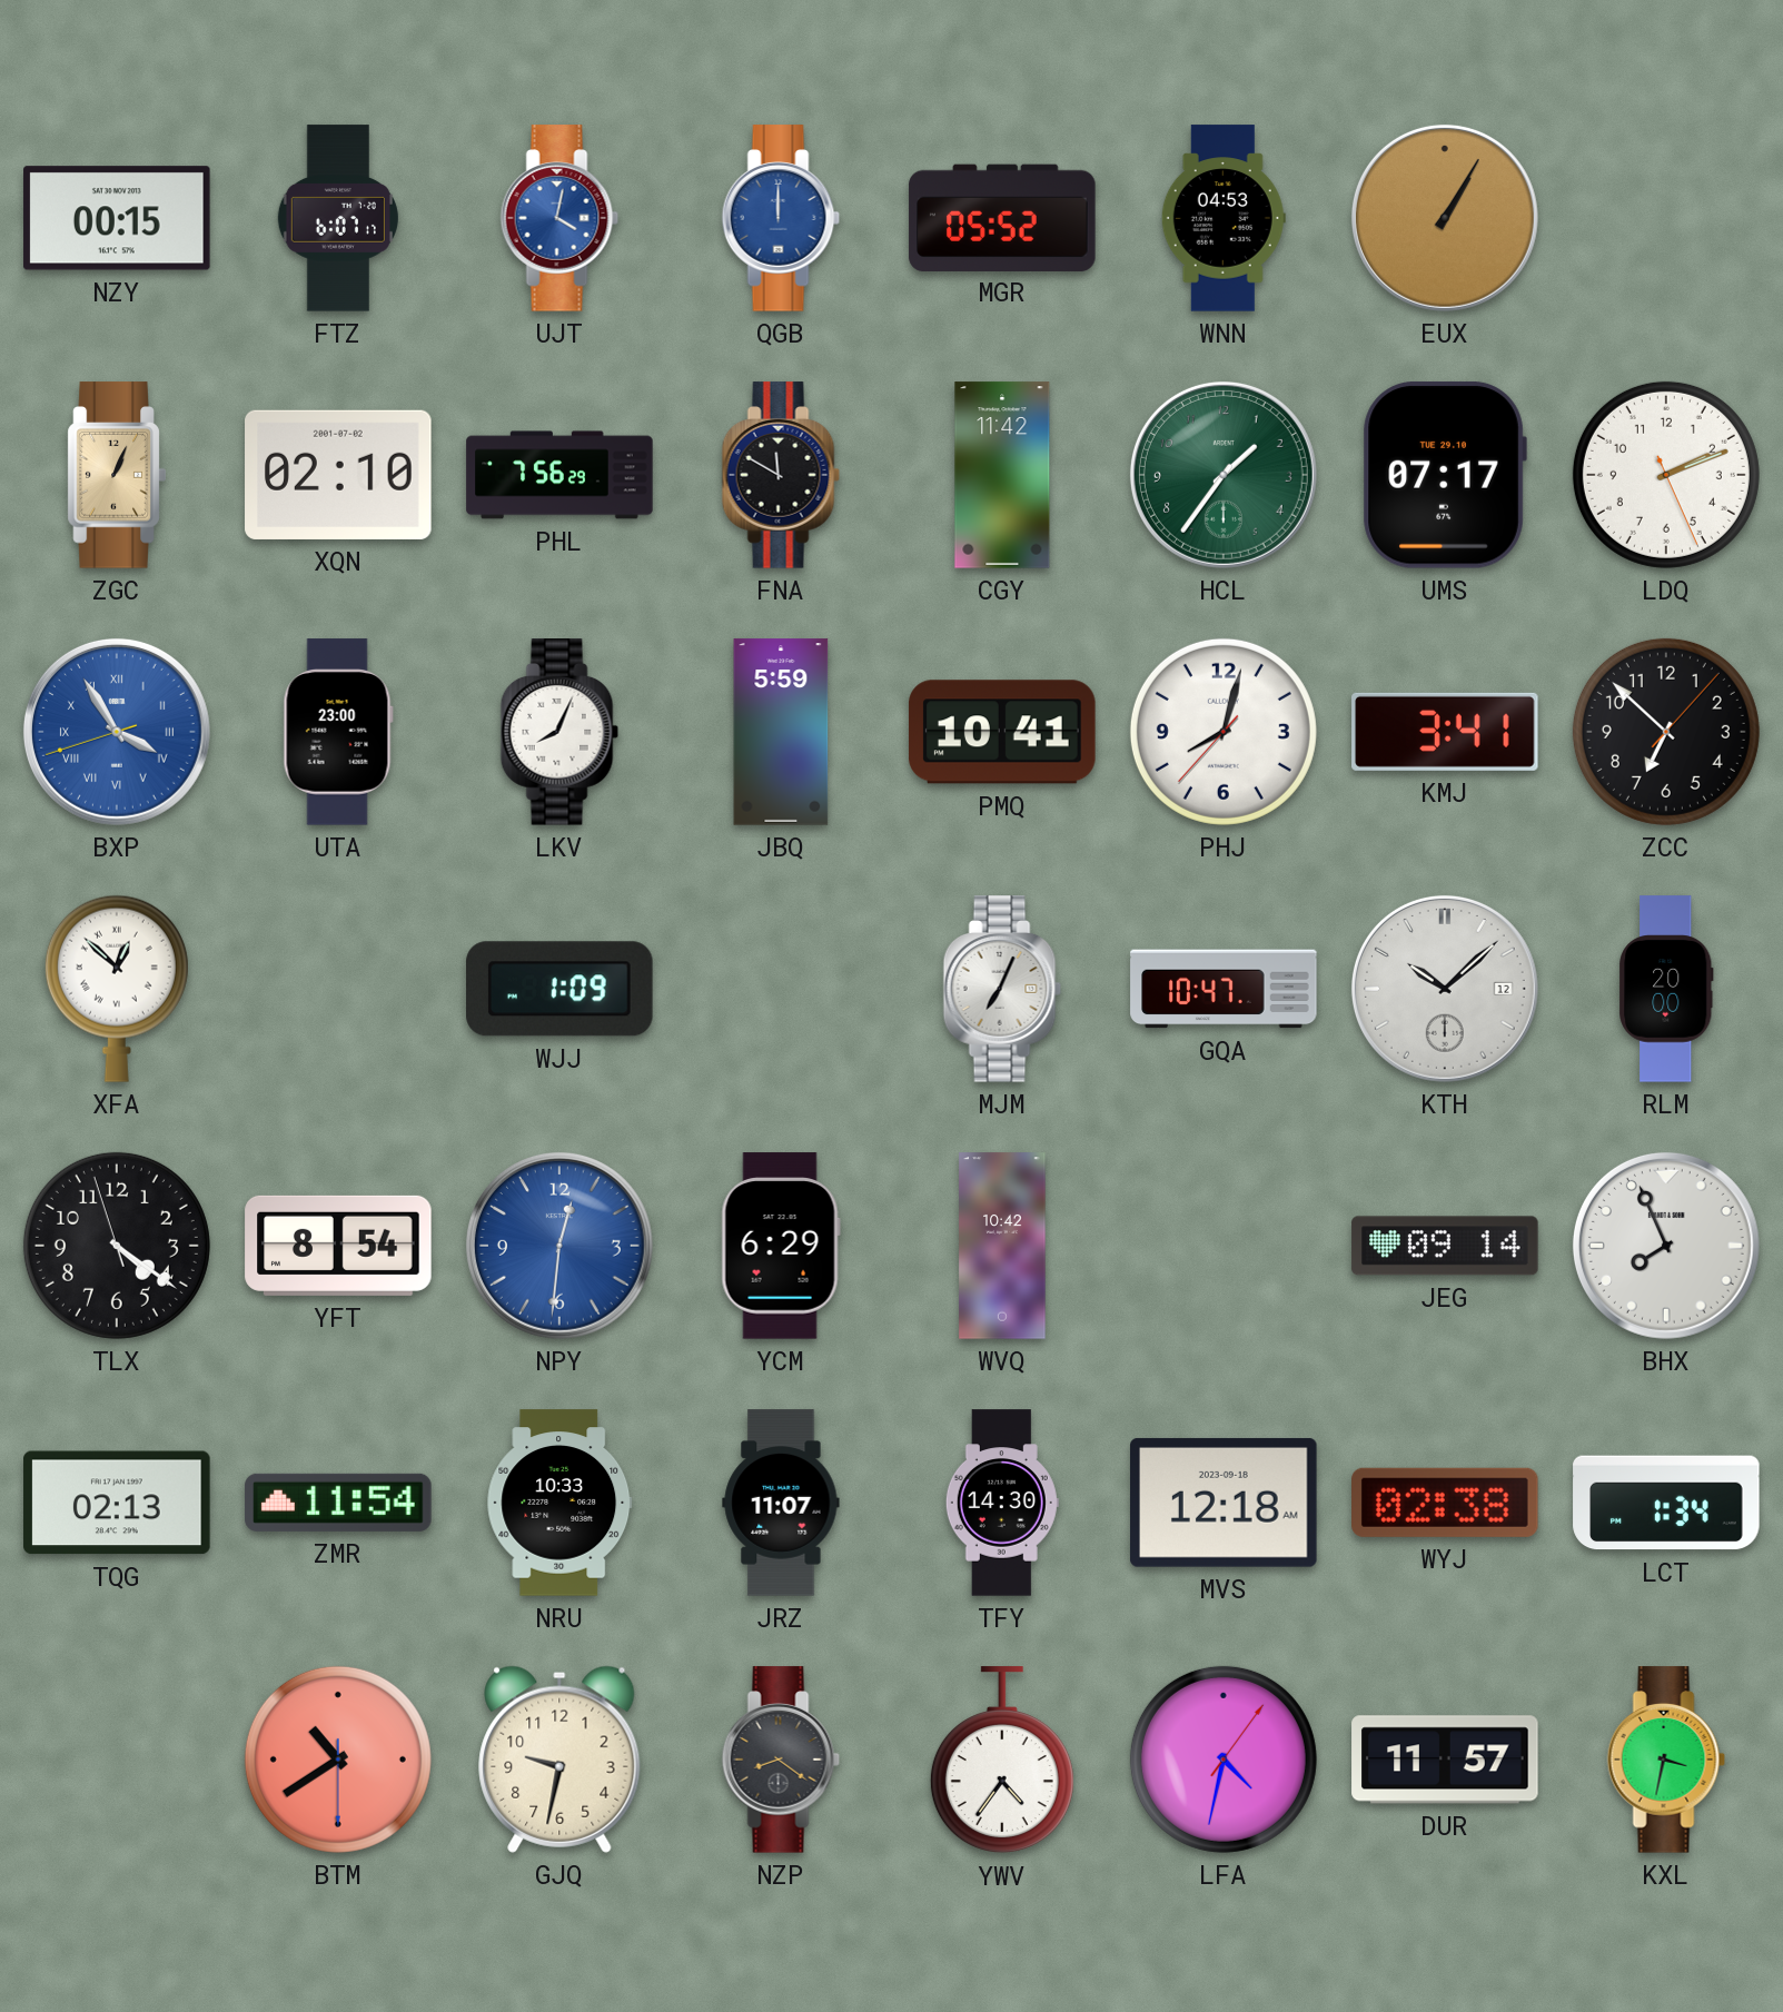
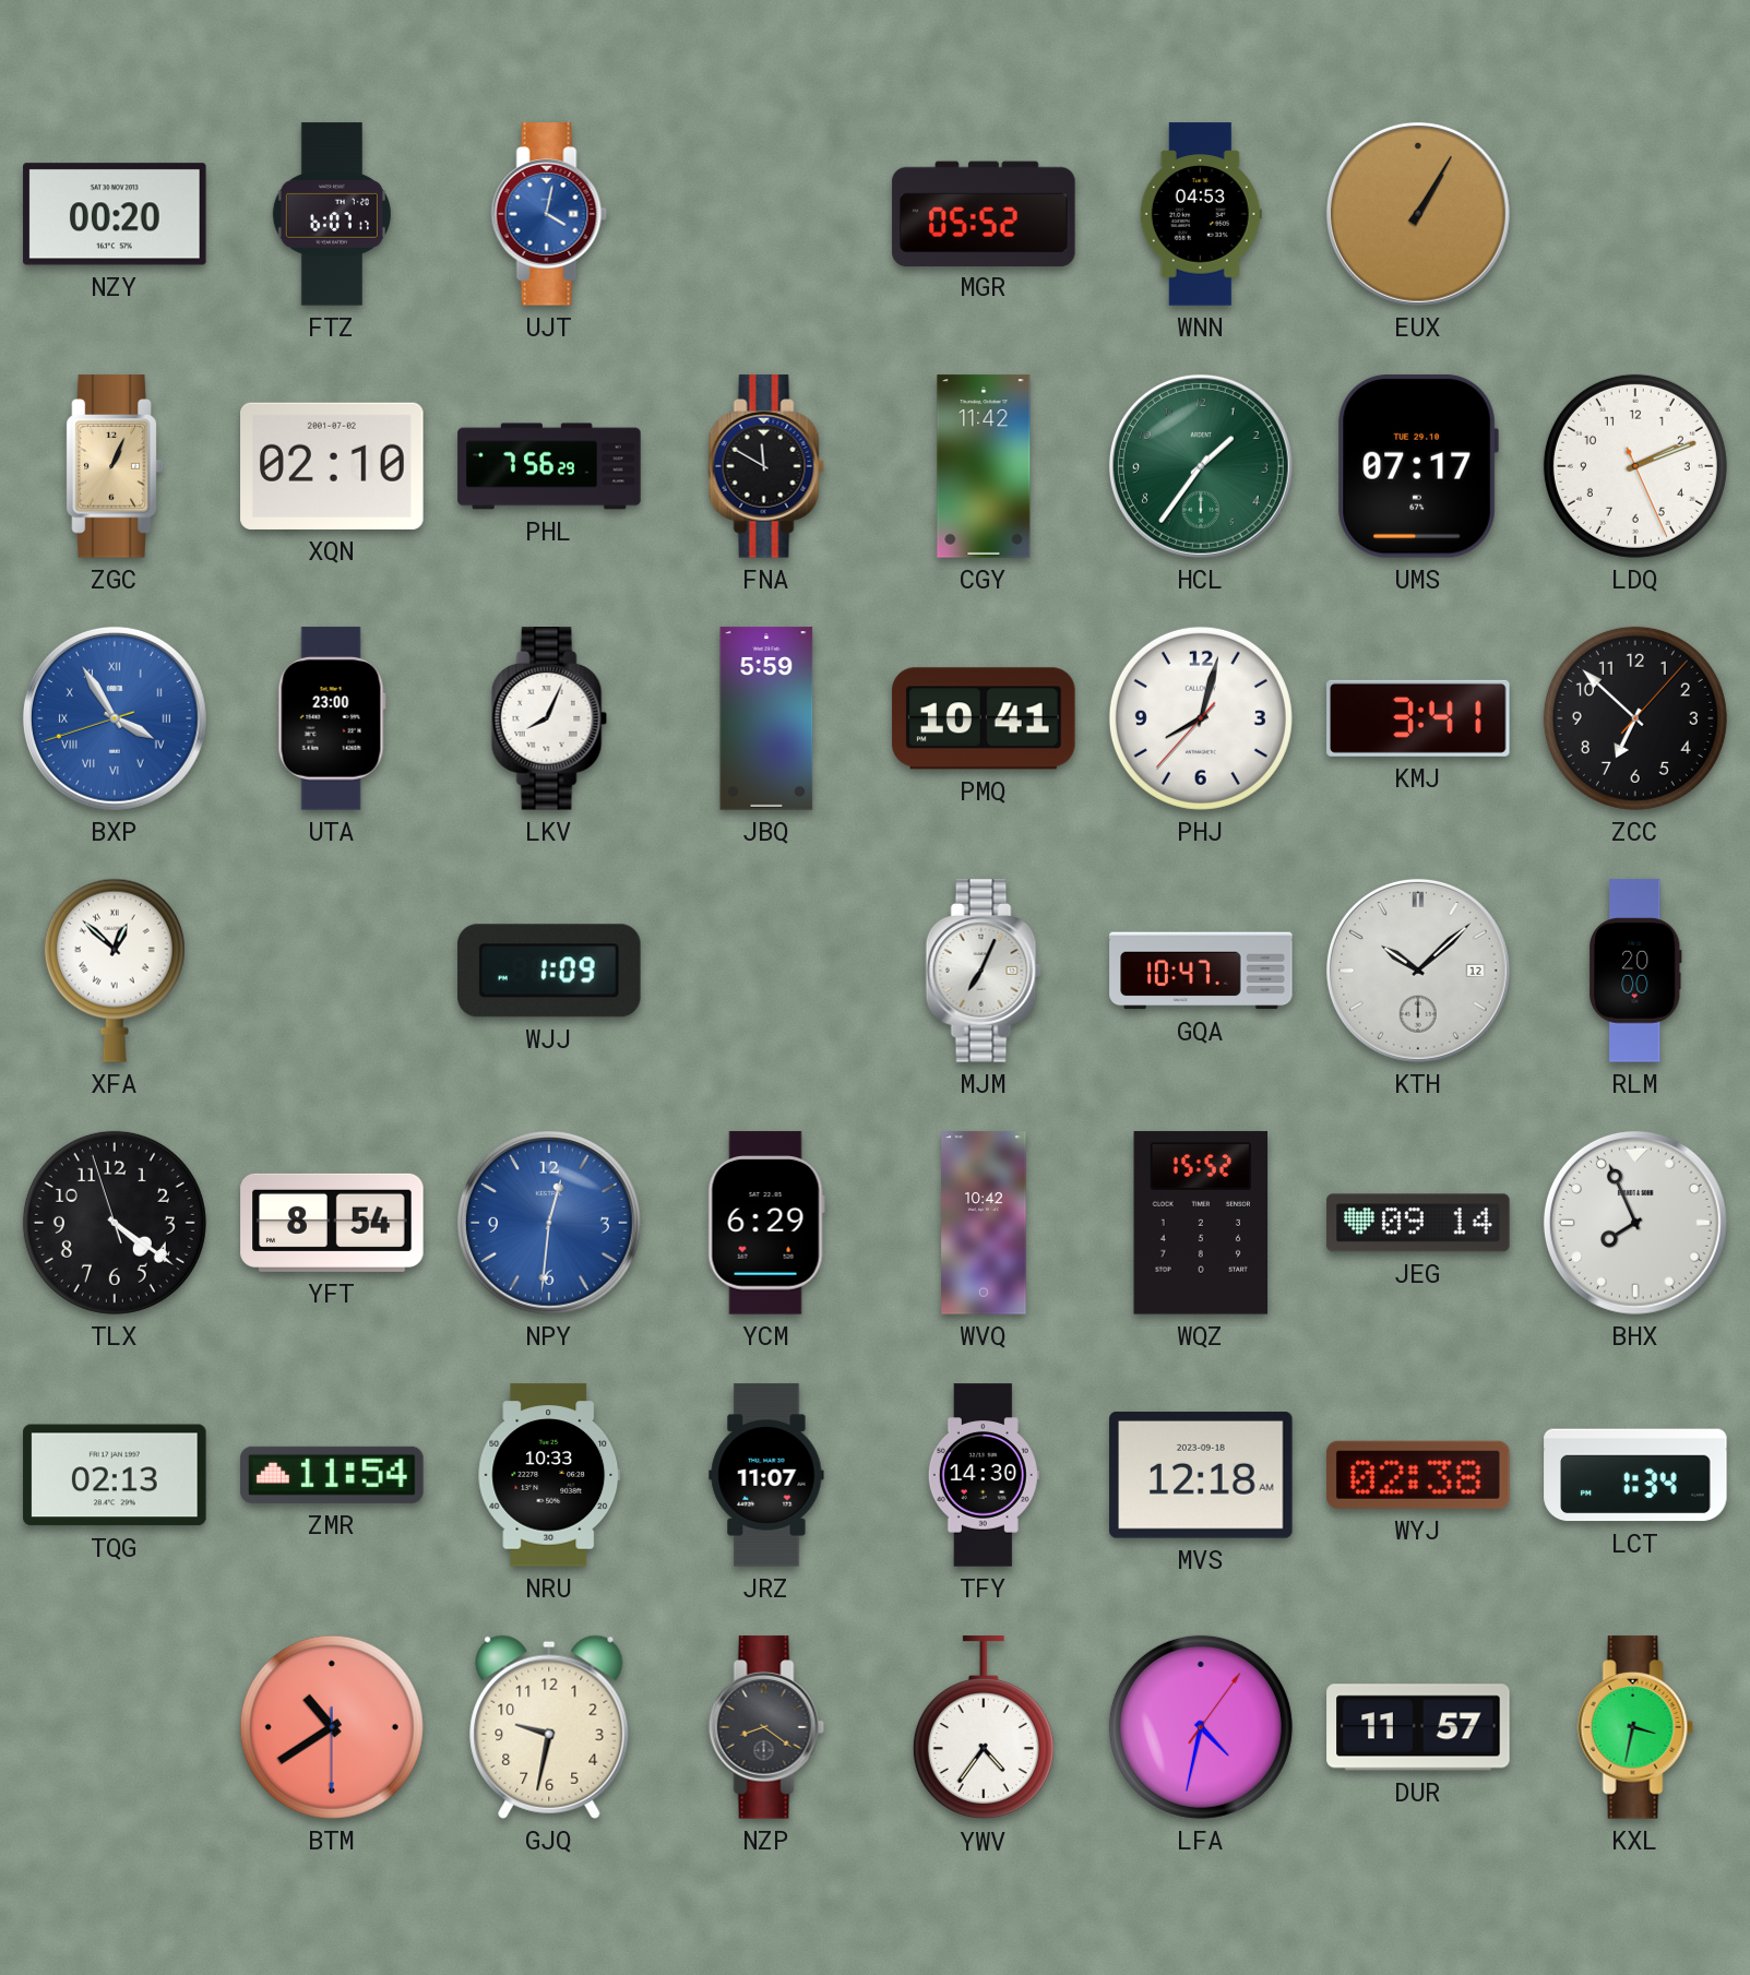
NZY: 00:15 -> 00:20
QGB: 12:00 -> none
WQZ: none -> 15:52
